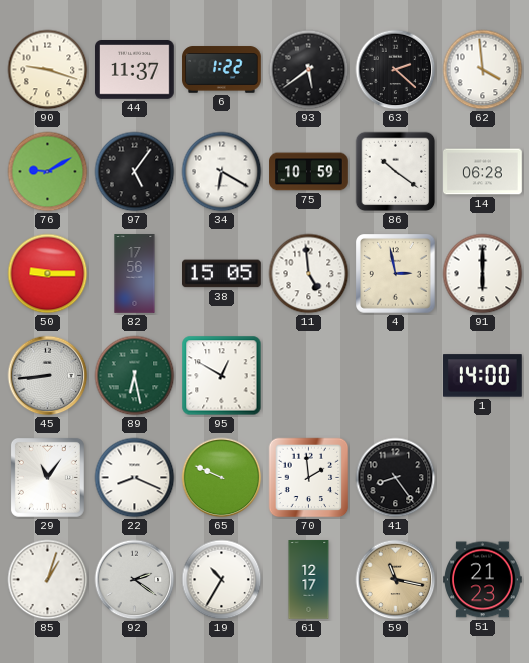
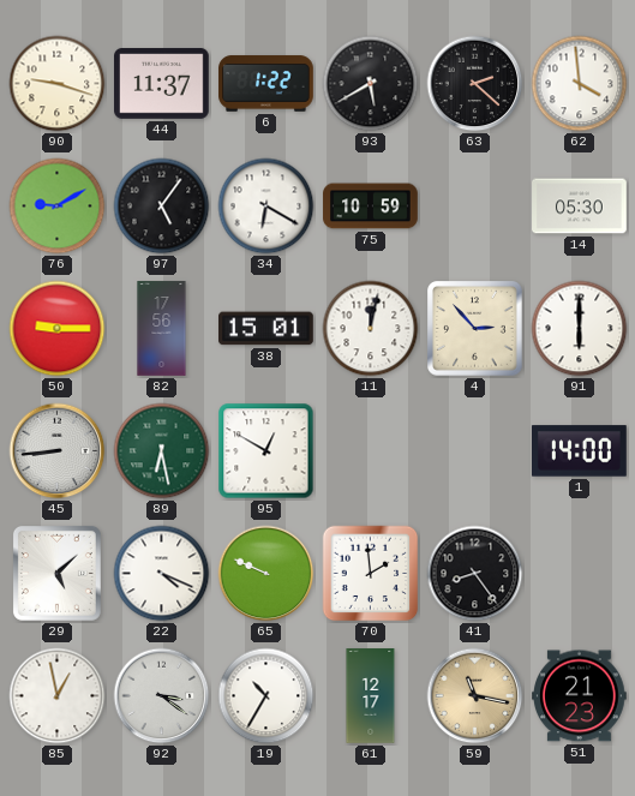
93: 5:39 -> 5:40
86: 10:21 -> none
14: 06:28 -> 05:30
38: 15:05 -> 15:01
11: 4:59 -> 12:02
4: 2:58 -> 2:53
29: 11:06 -> 5:08
22: 8:19 -> 4:19
85: 1:03 -> 12:58
92: 2:21 -> 3:21
